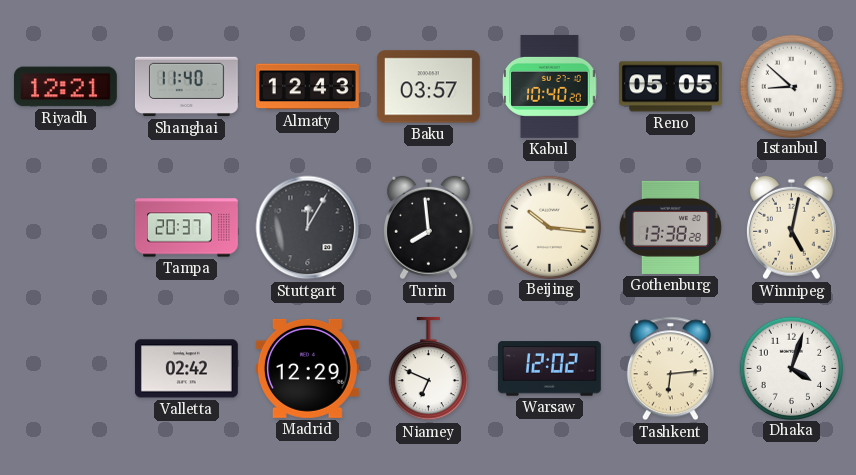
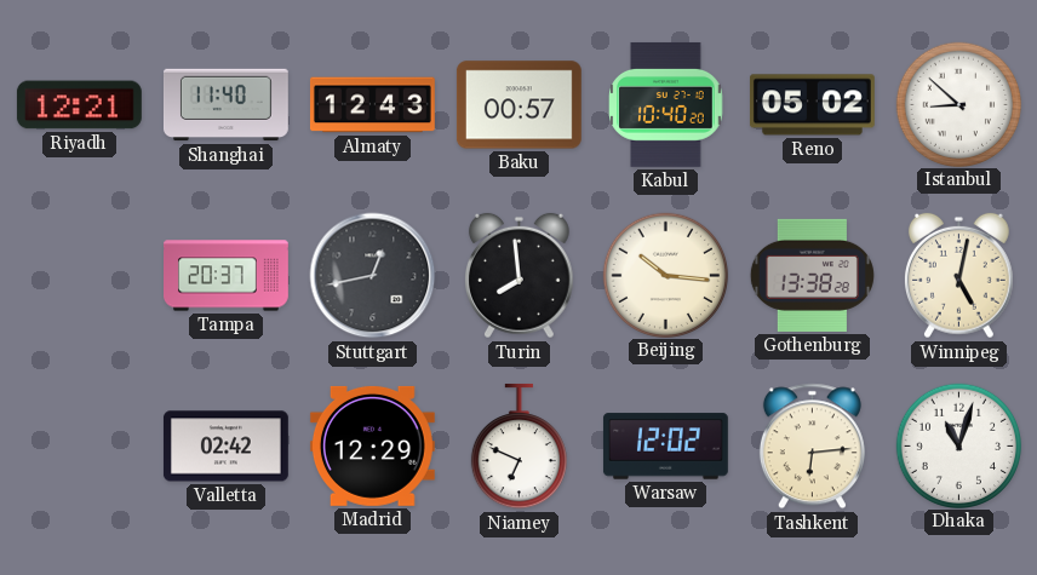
Baku: 03:57 -> 00:57
Reno: 05:05 -> 05:02
Stuttgart: 12:05 -> 12:43
Dhaka: 4:03 -> 11:03
